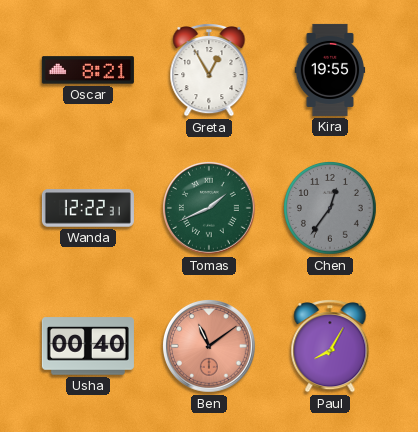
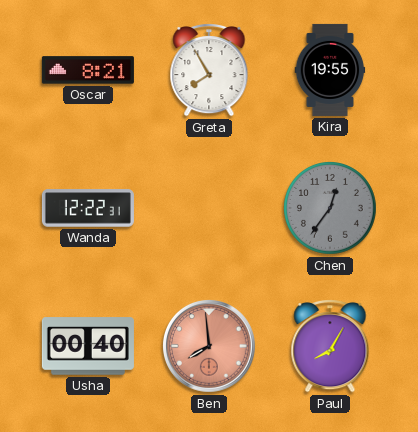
Greta: 12:55 -> 7:55
Tomas: 1:41 -> none
Ben: 11:09 -> 7:59
